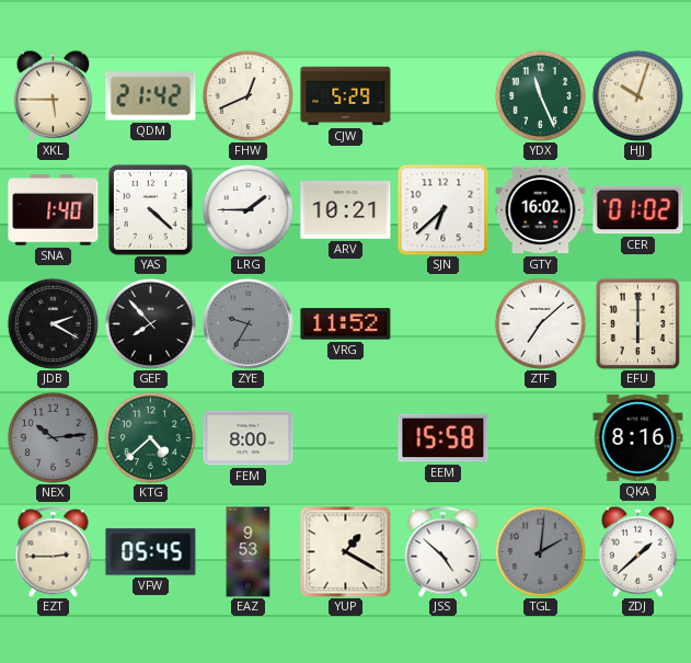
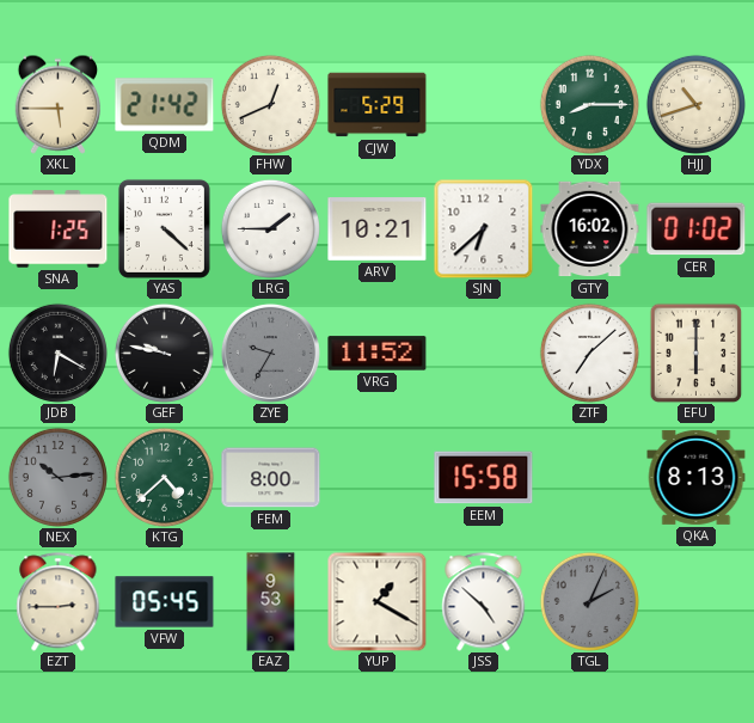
YDX: 11:26 -> 8:15
HJJ: 10:03 -> 10:42
SNA: 1:40 -> 1:25
JDB: 2:20 -> 6:20
GEF: 7:53 -> 9:47
QKA: 8:16 -> 8:13
TGL: 2:01 -> 2:04
ZDJ: 1:38 -> none
